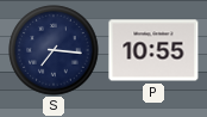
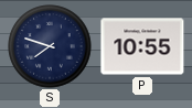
S: 7:16 -> 7:48
